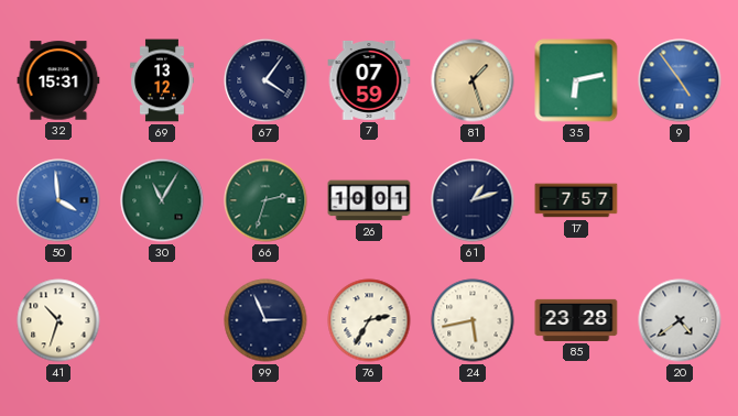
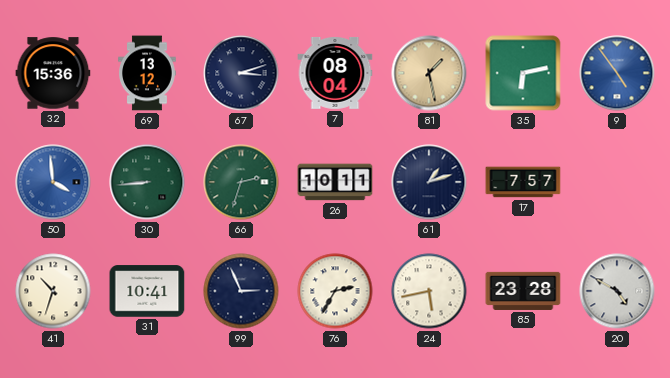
32: 15:31 -> 15:36
67: 4:06 -> 3:12
7: 07:59 -> 08:04
81: 1:27 -> 1:28
30: 11:05 -> 8:44
26: 10:01 -> 10:11
31: none -> 10:41
20: 4:39 -> 4:50
